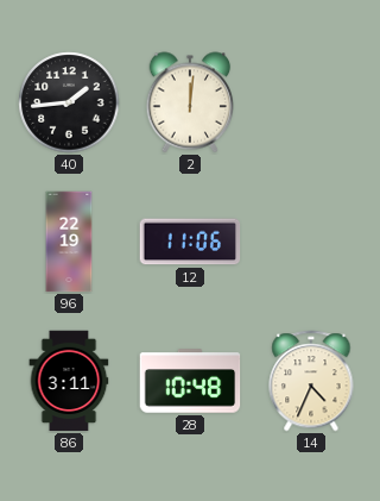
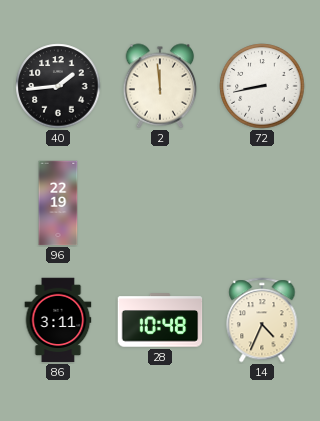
2: 12:01 -> 11:59
72: none -> 8:43
12: 11:06 -> none
